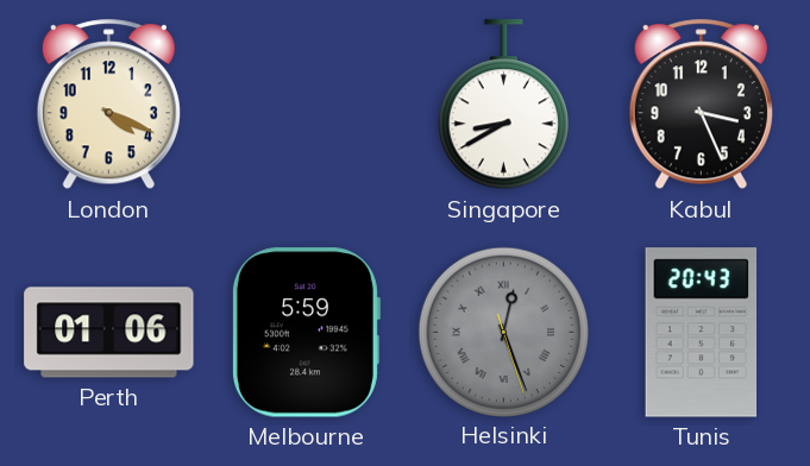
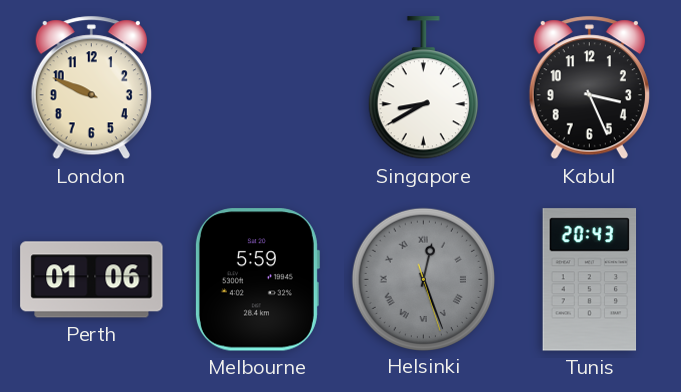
London: 4:19 -> 9:49
